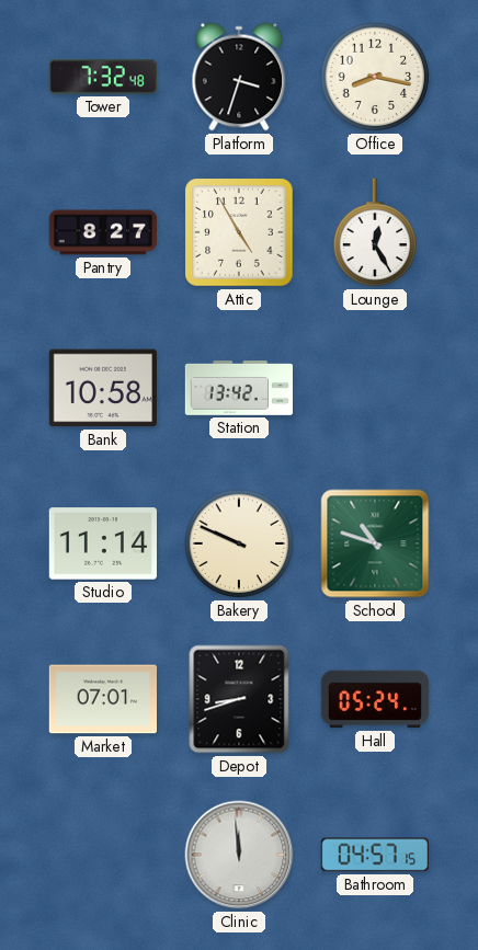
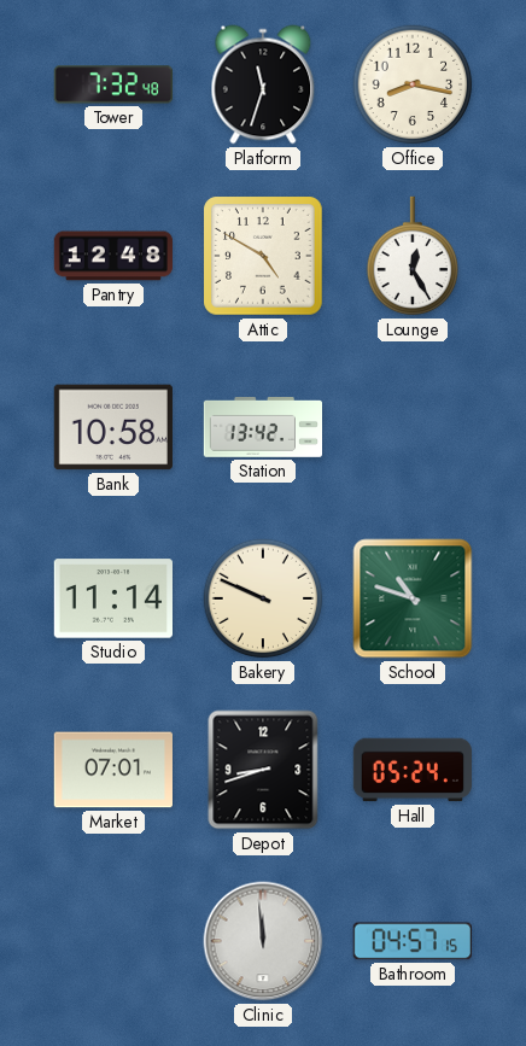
Platform: 3:33 -> 11:33
Pantry: 8:27 -> 12:48
Attic: 4:55 -> 4:50
